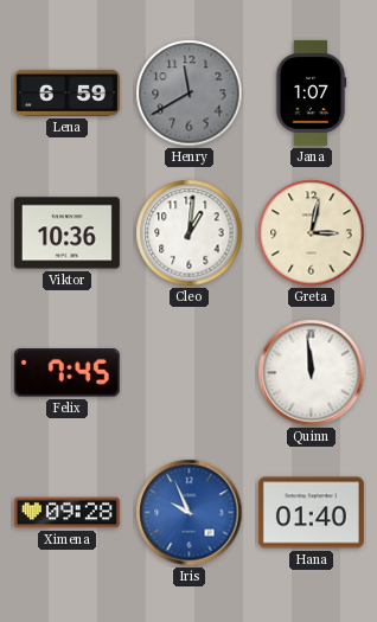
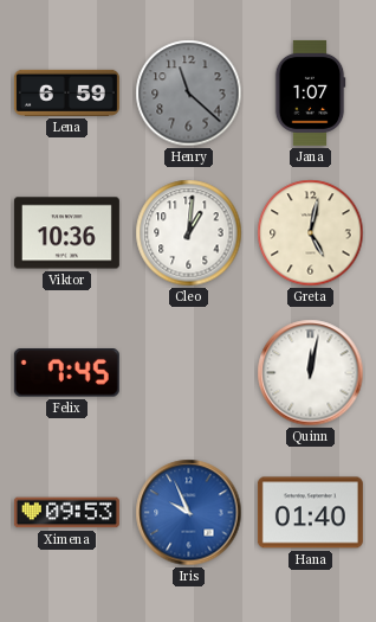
Henry: 11:40 -> 11:22
Greta: 3:02 -> 5:02
Quinn: 11:59 -> 12:02
Ximena: 09:28 -> 09:53
